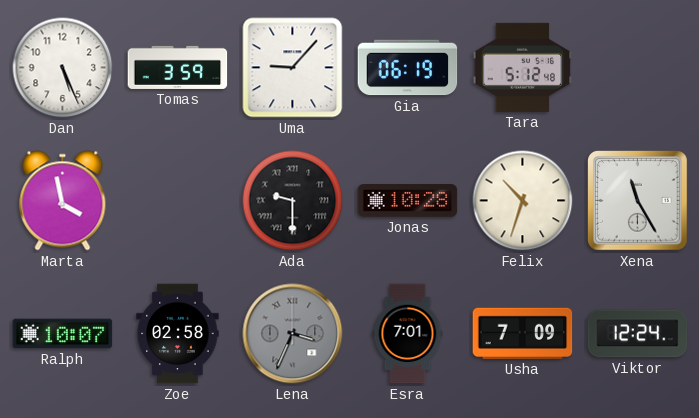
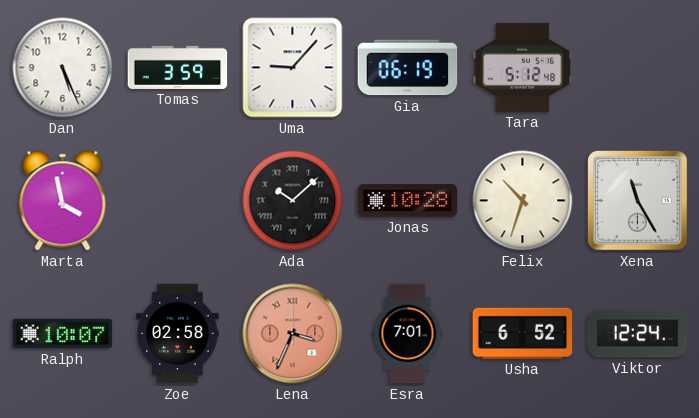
Ada: 9:30 -> 10:08
Lena dial: grey -> salmon
Usha: 7:09 -> 6:52
